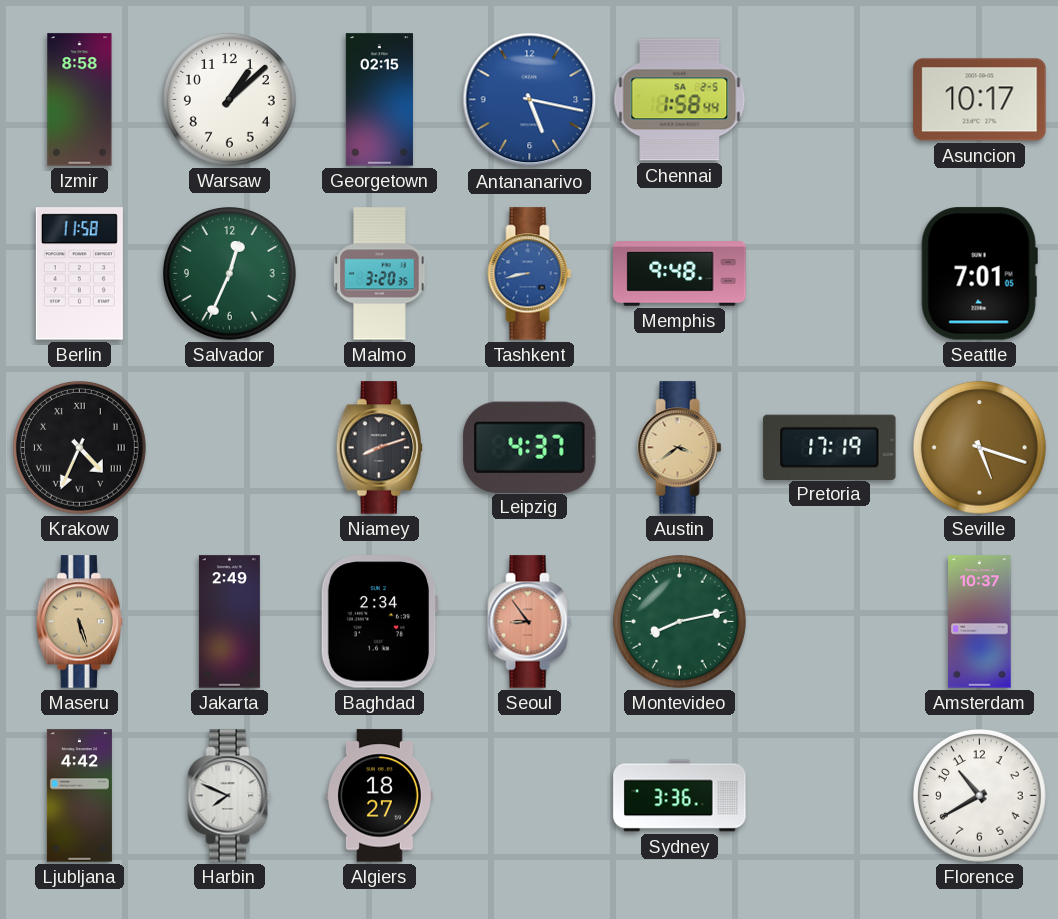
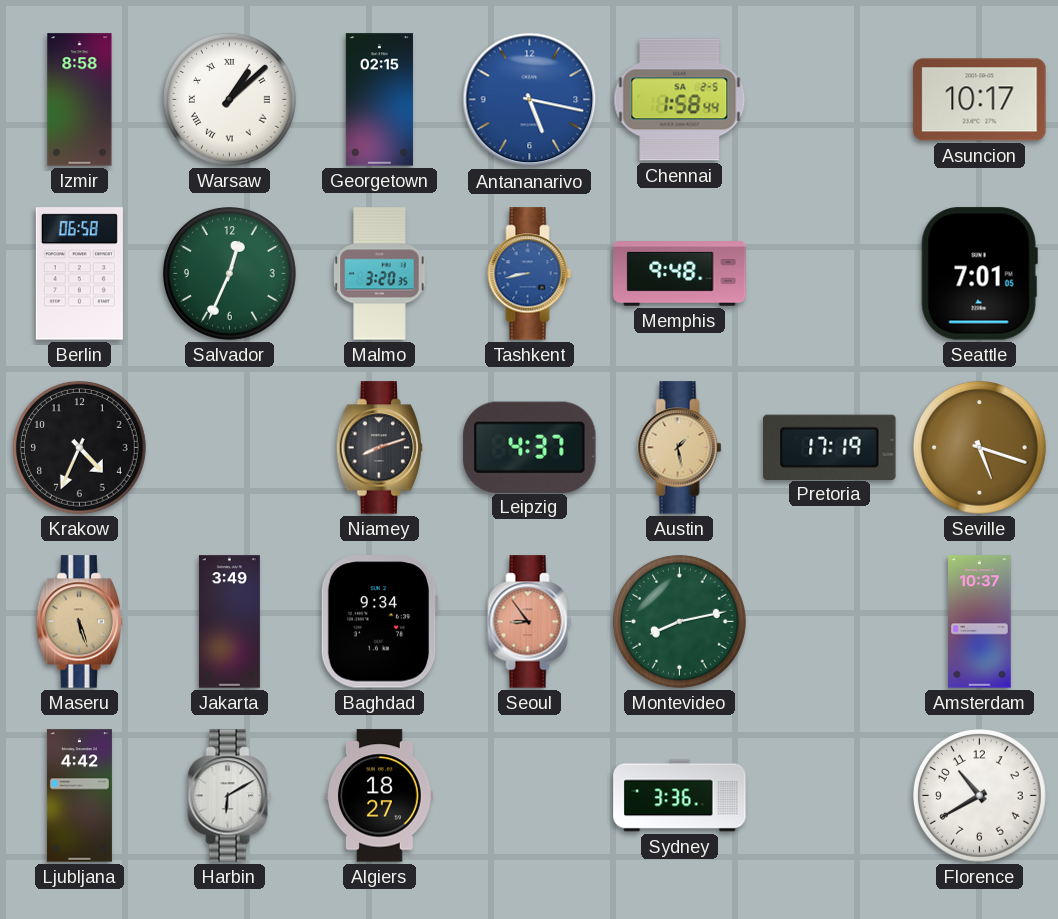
Warsaw numerals: Arabic -> Roman
Berlin: 11:58 -> 06:58
Krakow numerals: Roman -> Arabic
Austin: 3:39 -> 1:28
Jakarta: 2:49 -> 3:49
Baghdad: 2:34 -> 9:34
Harbin: 7:49 -> 6:10
